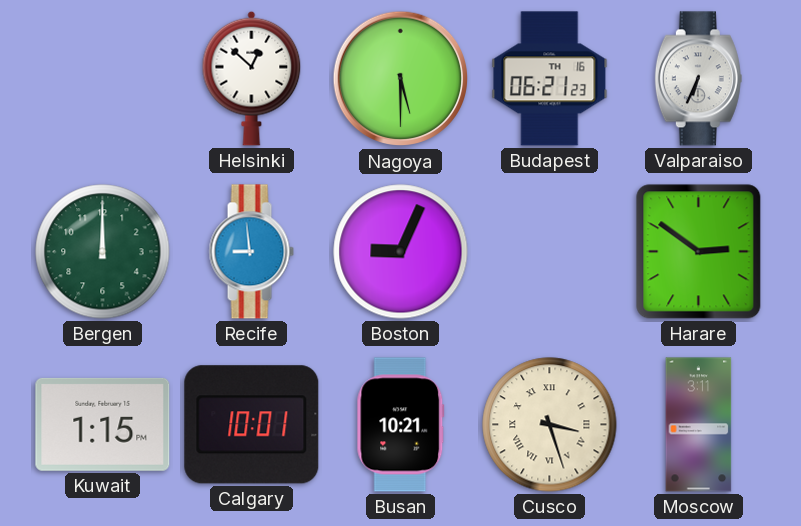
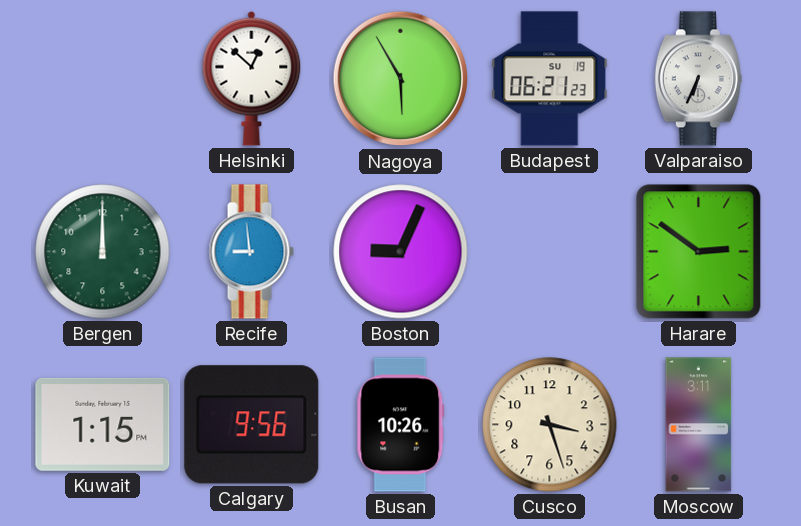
Nagoya: 5:30 -> 5:55
Budapest date: TH 16 -> SU 19
Calgary: 10:01 -> 9:56
Busan: 10:21 -> 10:26
Cusco numerals: Roman -> Arabic
